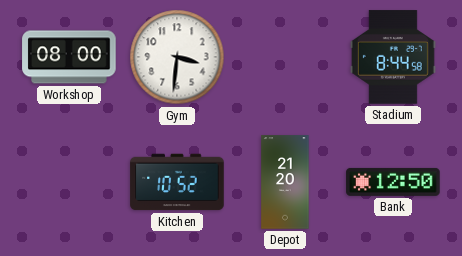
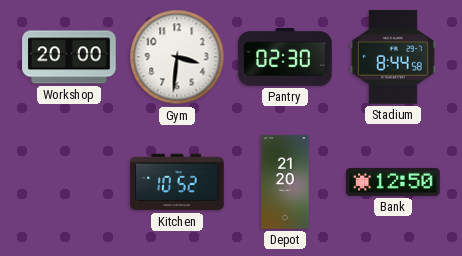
Workshop: 08:00 -> 20:00
Pantry: none -> 02:30
